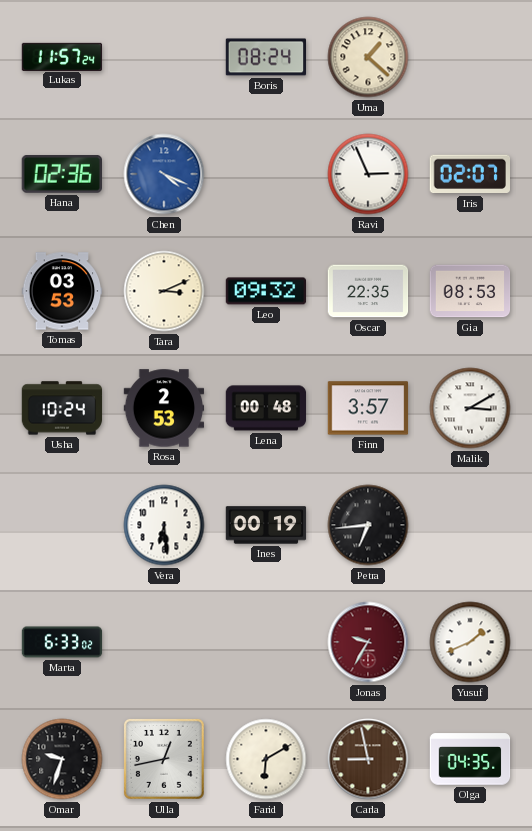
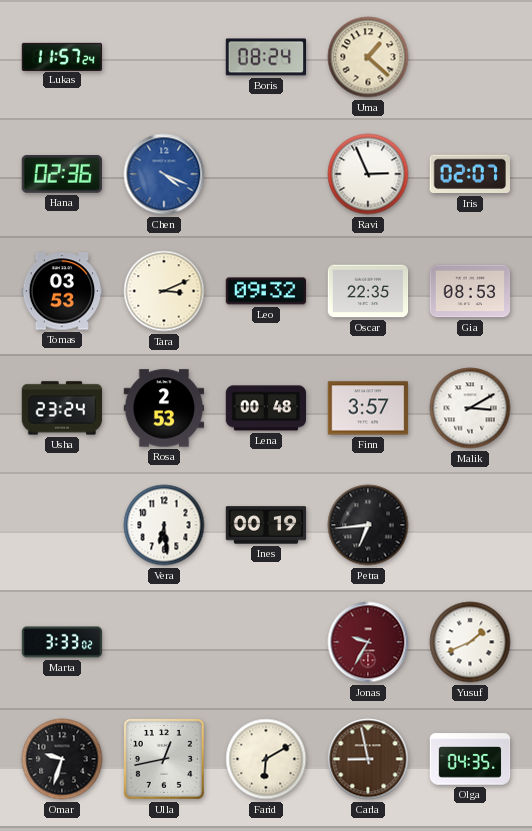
Usha: 10:24 -> 23:24
Marta: 6:33 -> 3:33
